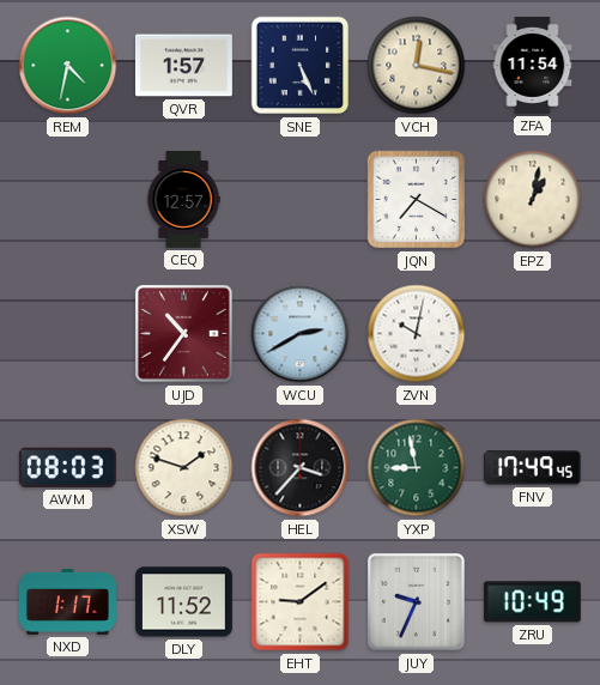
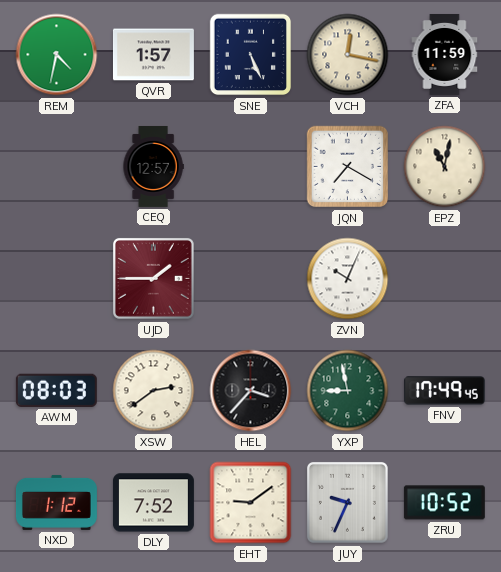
ZFA: 11:54 -> 11:59
EPZ: 1:02 -> 11:02
UJD: 10:36 -> 1:45
WCU: 2:40 -> none
ZVN: 10:02 -> 10:04
XSW: 1:48 -> 2:39
NXD: 1:17 -> 1:12
DLY: 11:52 -> 7:52
ZRU: 10:49 -> 10:52
